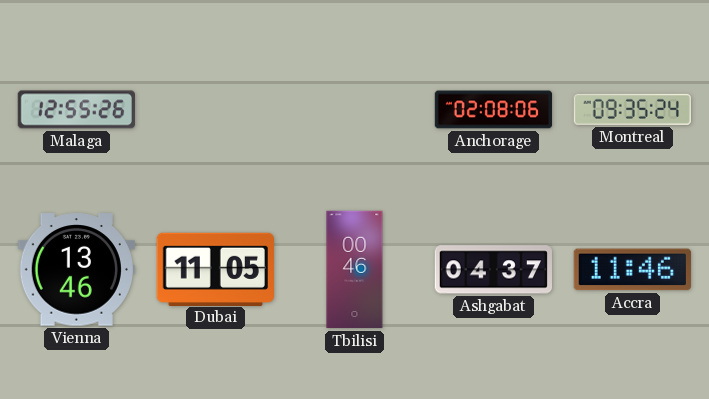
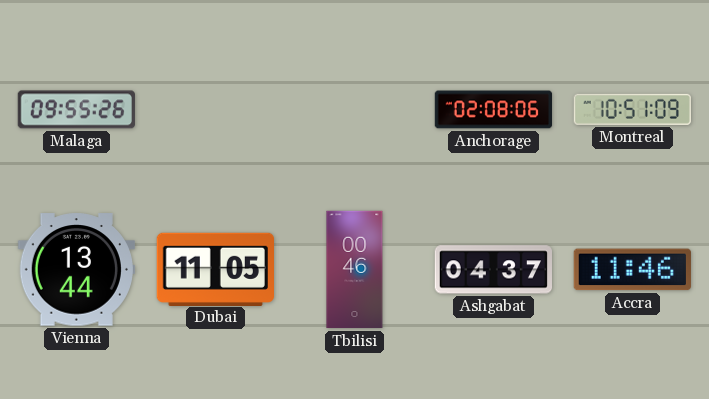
Malaga: 12:55 -> 09:55
Montreal: 09:35 -> 10:51
Vienna: 13:46 -> 13:44
